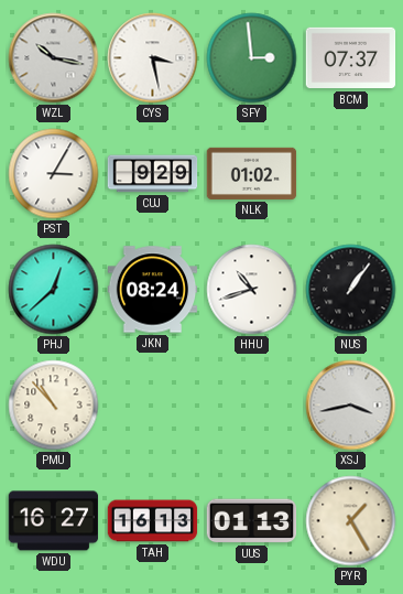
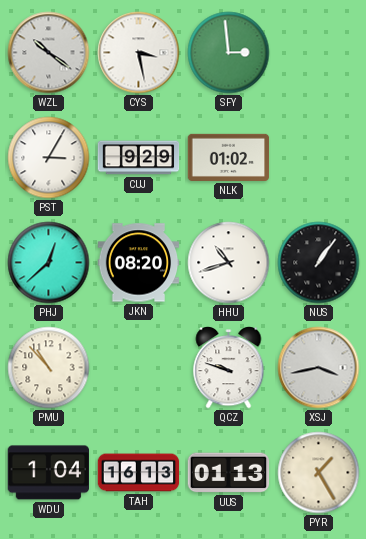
WZL: 10:17 -> 10:21
BCM: 07:37 -> none
JKN: 08:24 -> 08:20
QCZ: none -> 9:48
WDU: 16:27 -> 1:04
